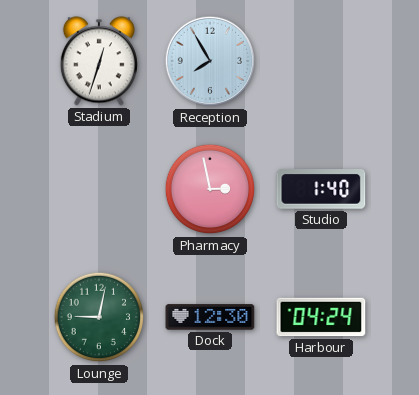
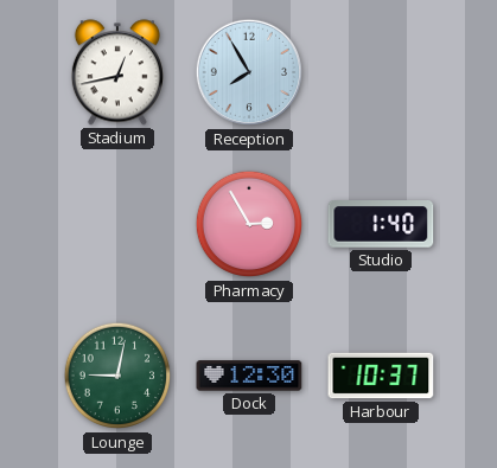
Stadium: 12:33 -> 12:43
Pharmacy: 2:58 -> 2:55
Harbour: 04:24 -> 10:37
